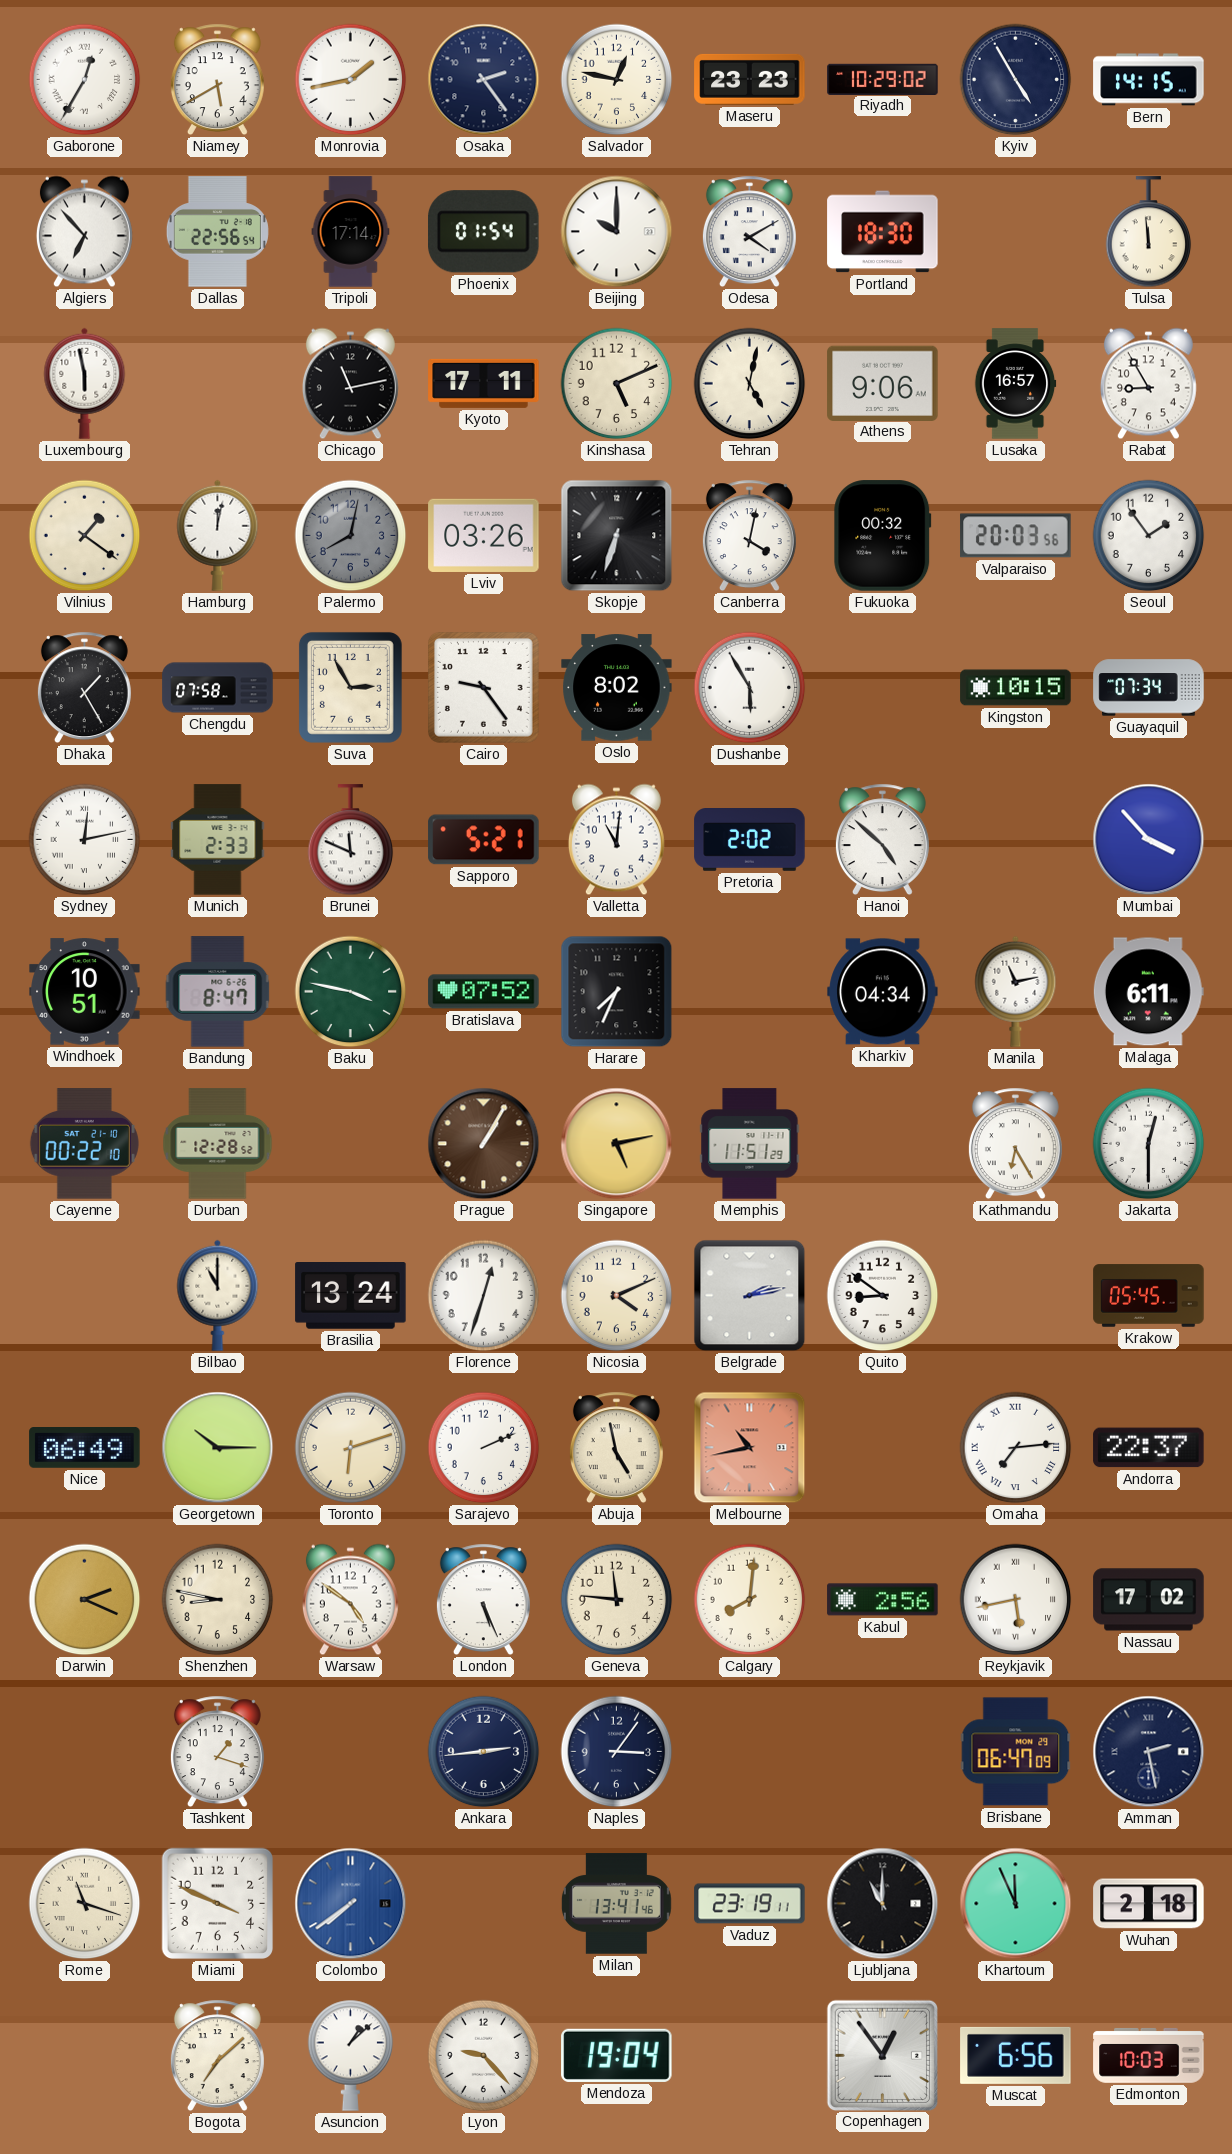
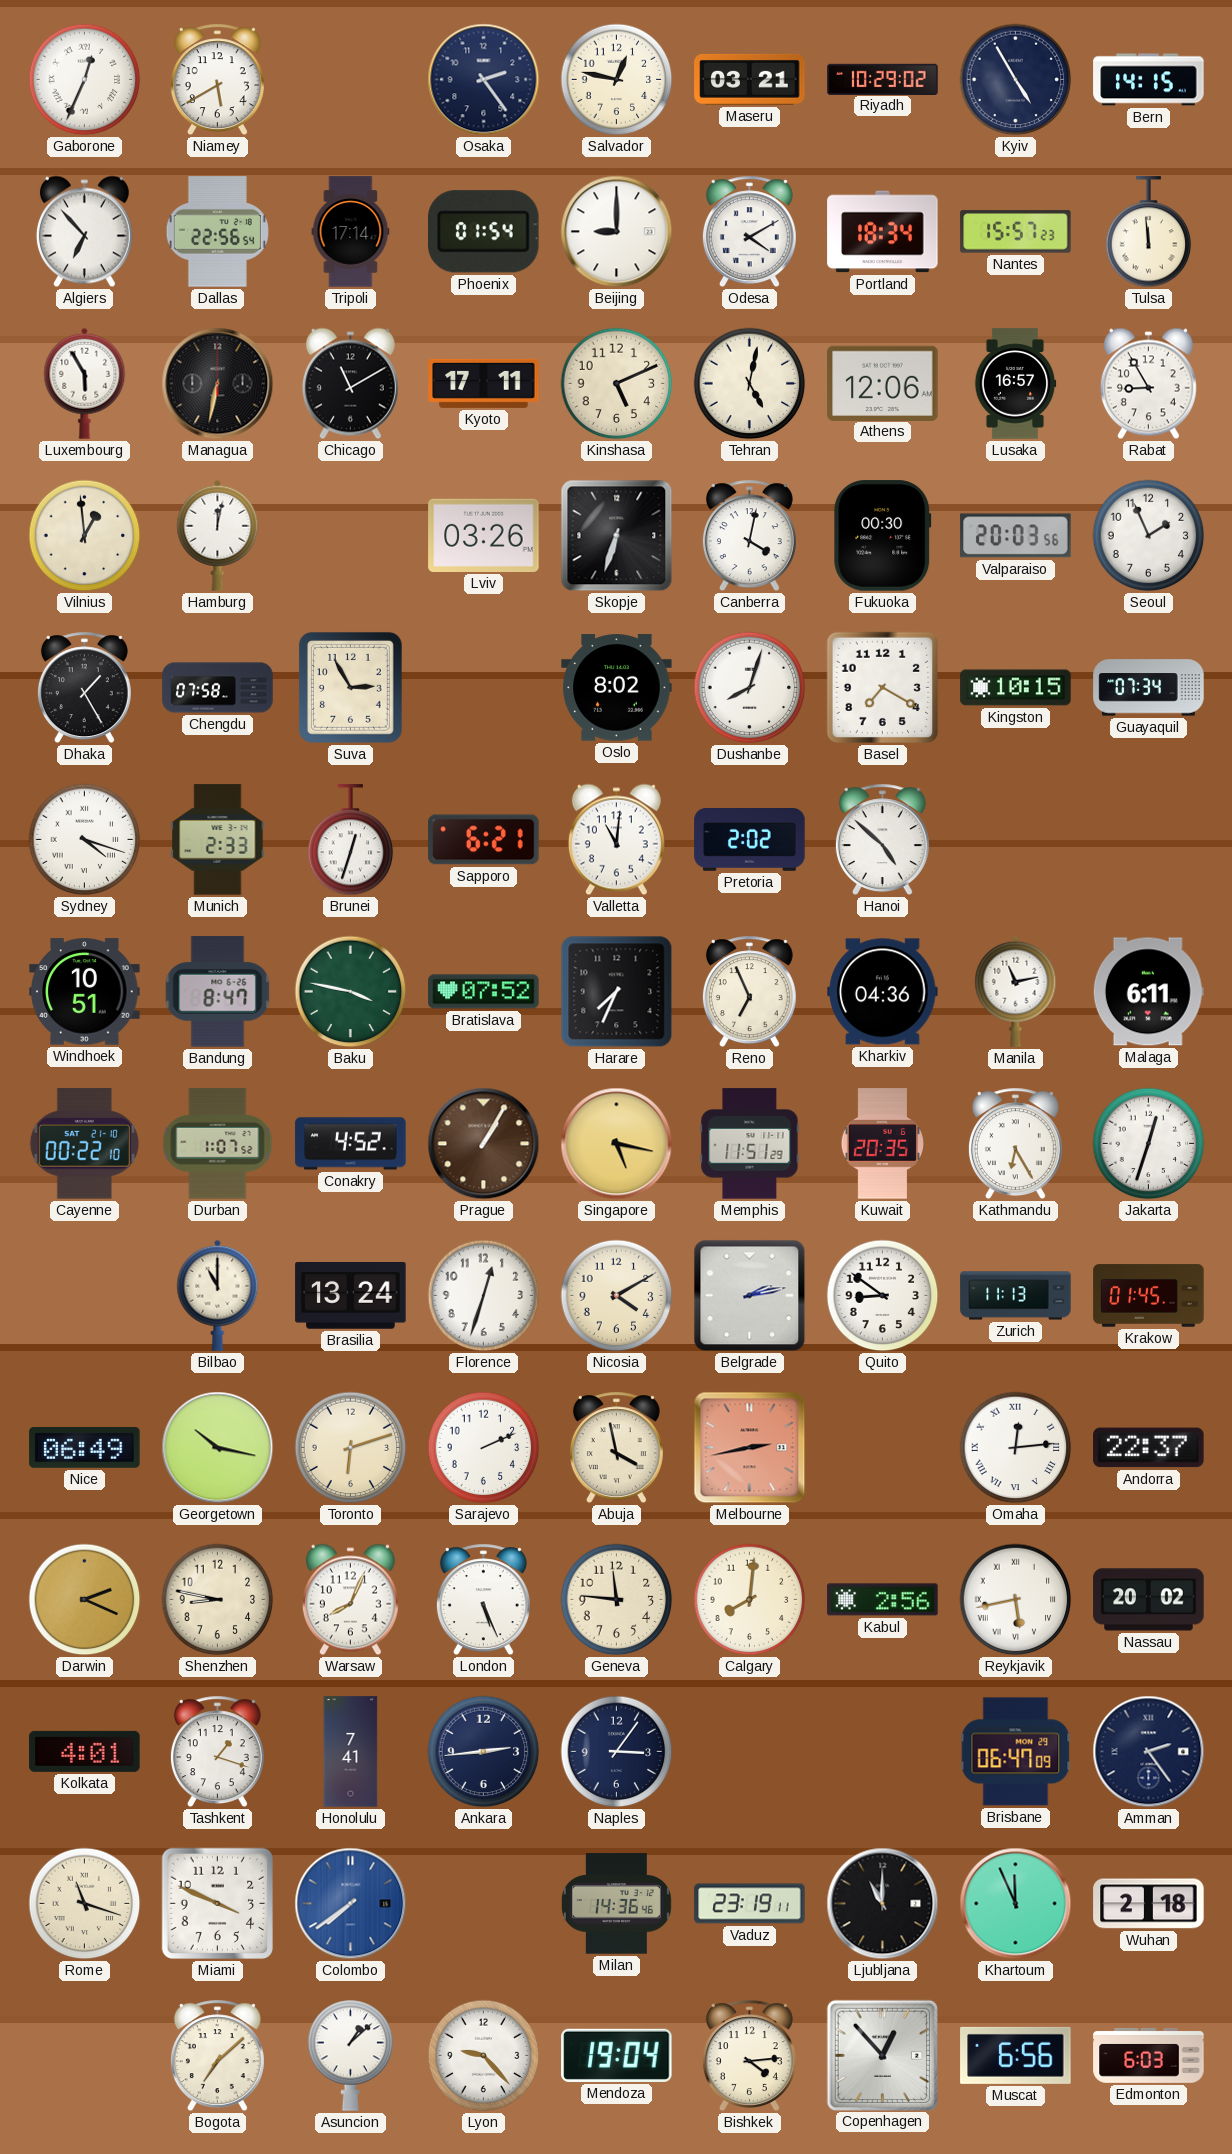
Gaborone: 12:35 -> 12:34
Monrovia: 1:43 -> none
Maseru: 23:23 -> 03:21
Beijing: 10:00 -> 9:00
Portland: 18:30 -> 18:34
Nantes: none -> 15:57
Luxembourg: 5:58 -> 5:55
Managua: none -> 6:32
Chicago: 11:13 -> 11:10
Athens: 9:06 -> 12:06
Vilnius: 1:21 -> 12:59
Palermo: 8:02 -> none
Fukuoka: 00:32 -> 00:30
Seoul: 1:54 -> 1:56
Cairo: 9:24 -> none
Dushanbe: 5:55 -> 8:03
Basel: none -> 7:20
Sydney: 12:13 -> 4:18
Brunei: 11:49 -> 12:33
Sapporo: 5:21 -> 6:21
Mumbai: 3:53 -> none
Reno: none -> 6:56
Kharkiv: 04:34 -> 04:36
Durban: 12:28 -> 1:07
Conakry: none -> 4:52
Singapore: 5:13 -> 5:17
Kuwait: none -> 20:35
Jakarta: 12:30 -> 12:33
Nicosia: 4:11 -> 4:10
Zurich: none -> 11:13
Krakow: 05:45 -> 01:45
Georgetown: 10:15 -> 10:17
Abuja: 4:58 -> 3:58
Melbourne: 10:43 -> 2:43
Omaha: 7:14 -> 12:14
Warsaw: 4:51 -> 8:04
Nassau: 17:02 -> 20:02
Kolkata: none -> 4:01
Honolulu: none -> 7:41
Amman: 2:28 -> 2:24
Milan: 13:41 -> 14:36
Bishkek: none -> 4:14
Copenhagen: 12:54 -> 12:53
Edmonton: 10:03 -> 6:03
